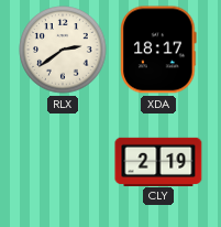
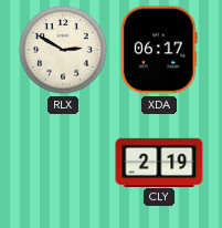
RLX: 2:39 -> 2:50
XDA: 18:17 -> 06:17
